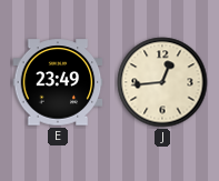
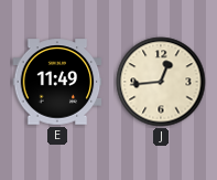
E: 23:49 -> 11:49
